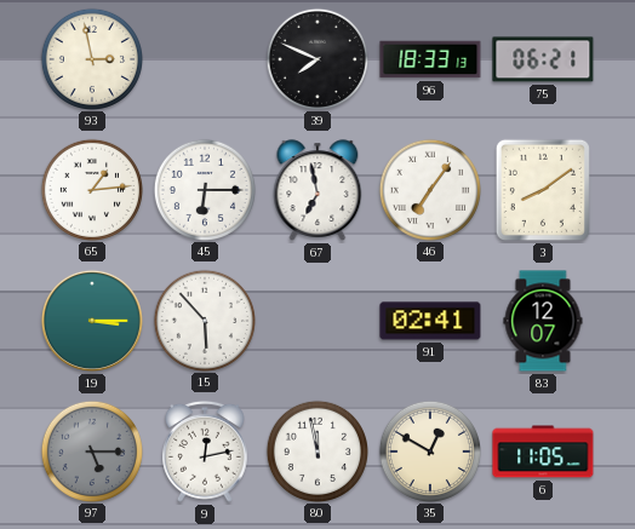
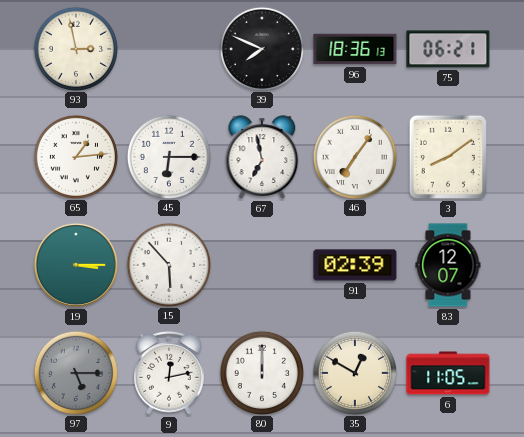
96: 18:33 -> 18:36
91: 02:41 -> 02:39
80: 11:58 -> 12:00
